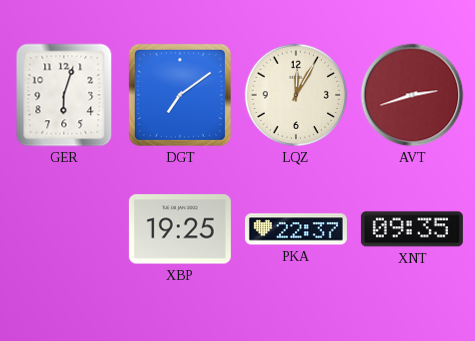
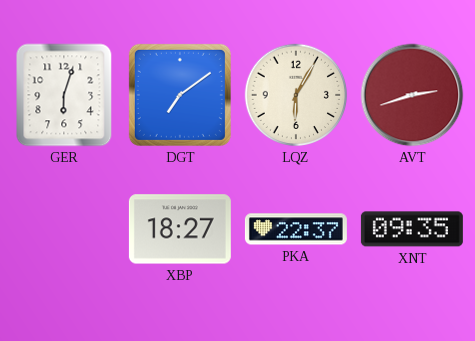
LQZ: 12:05 -> 6:05
XBP: 19:25 -> 18:27
